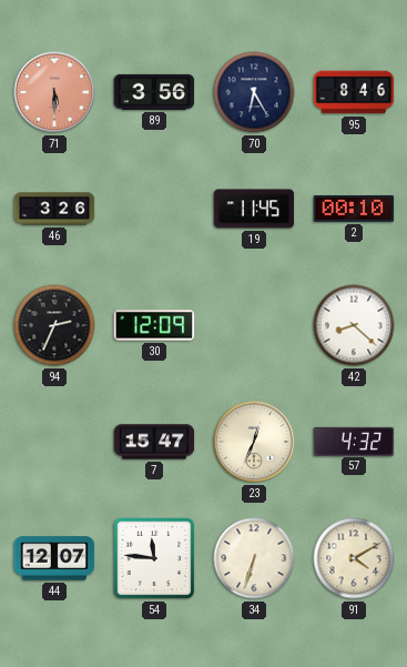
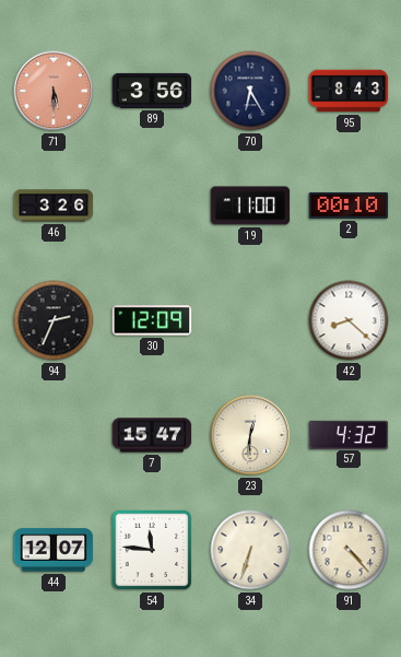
95: 8:46 -> 8:43
19: 11:45 -> 11:00
23: 12:34 -> 12:31
91: 4:10 -> 4:23
